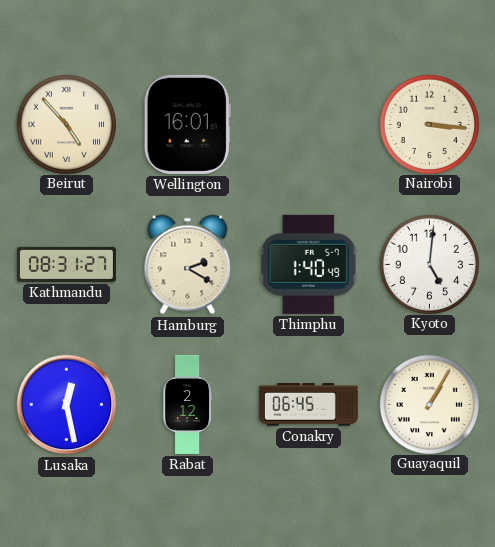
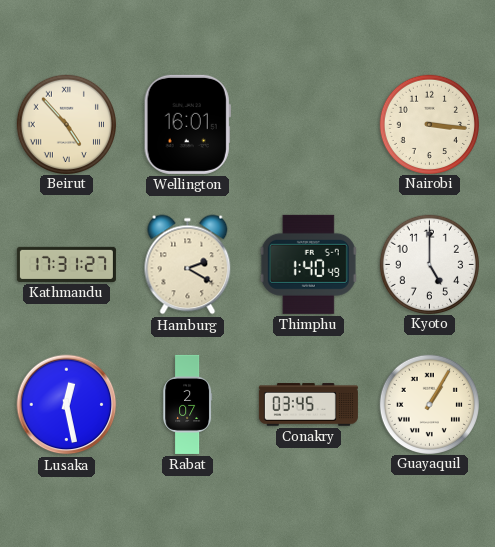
Kathmandu: 08:31 -> 17:31
Kyoto: 5:01 -> 5:00
Rabat: 2:12 -> 2:07
Conakry: 06:45 -> 03:45
